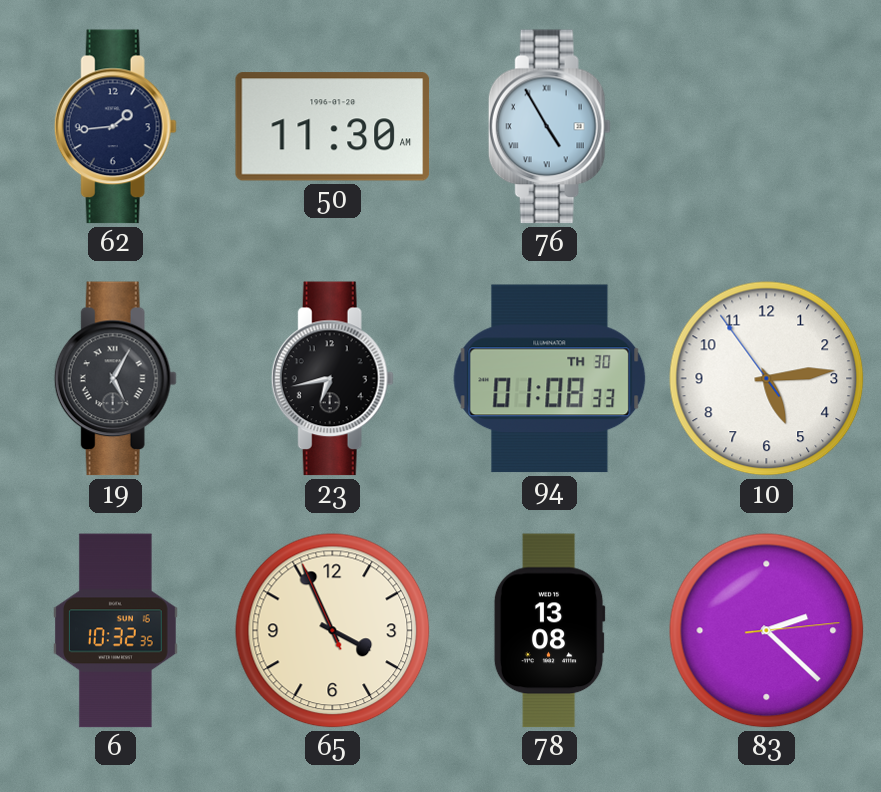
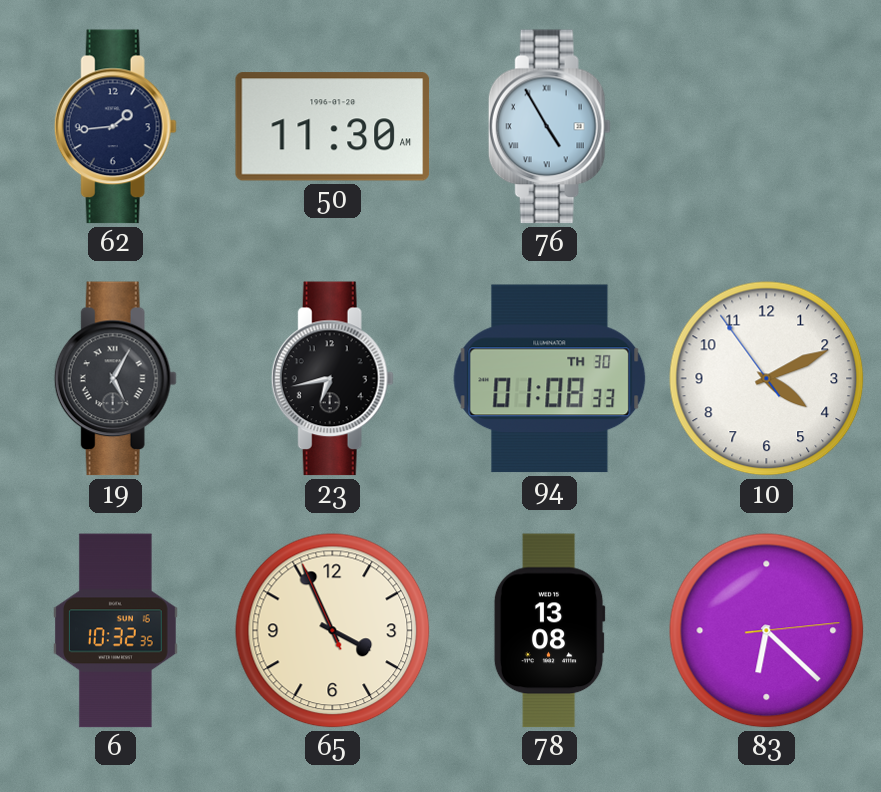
10: 5:13 -> 4:10
83: 2:22 -> 6:22
